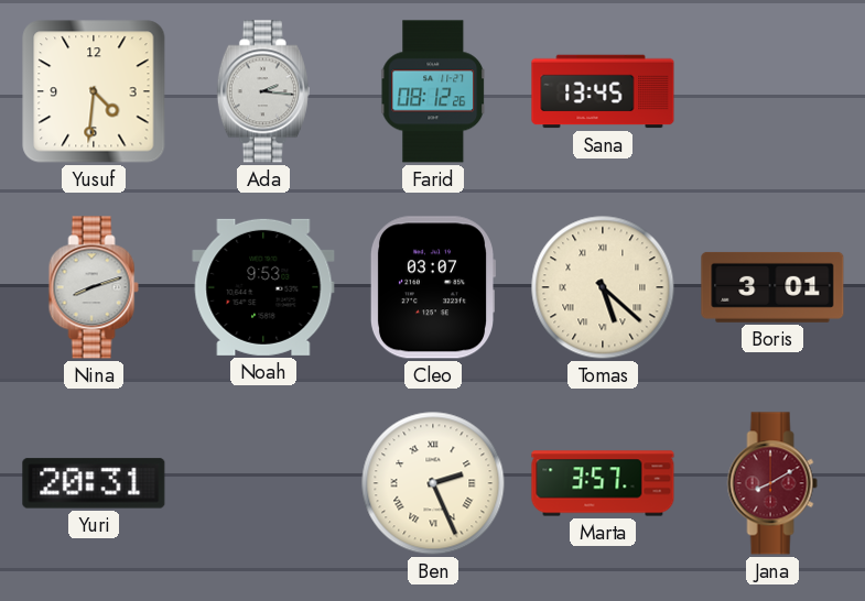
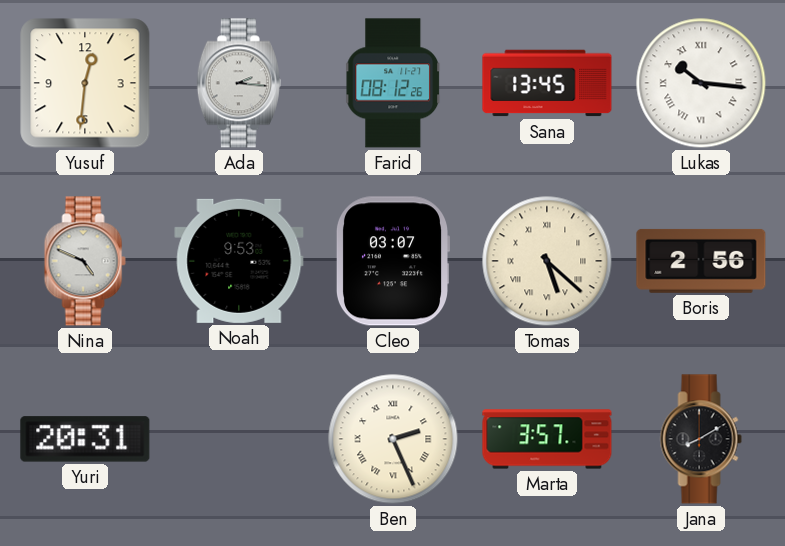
Yusuf: 4:31 -> 12:31
Lukas: none -> 10:16
Nina: 8:12 -> 4:49
Boris: 3:01 -> 2:56
Jana dial: burgundy -> black
